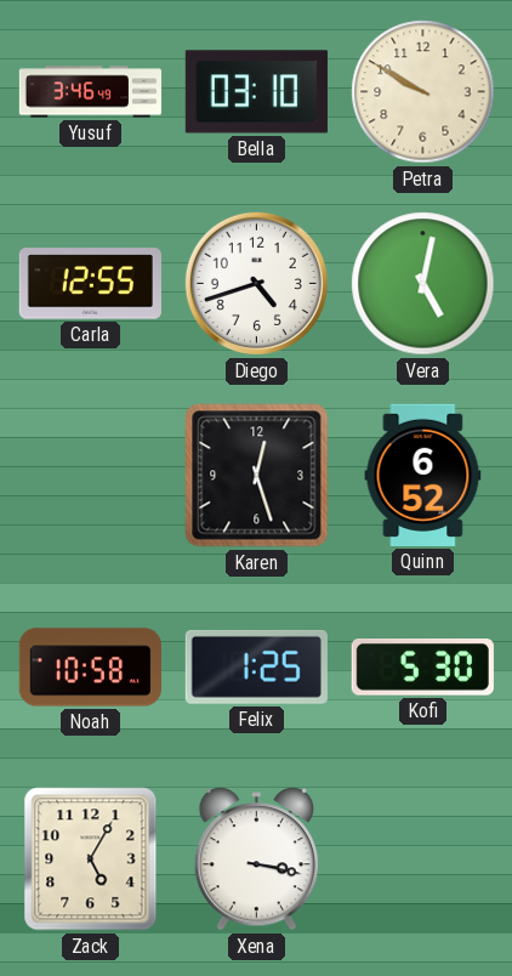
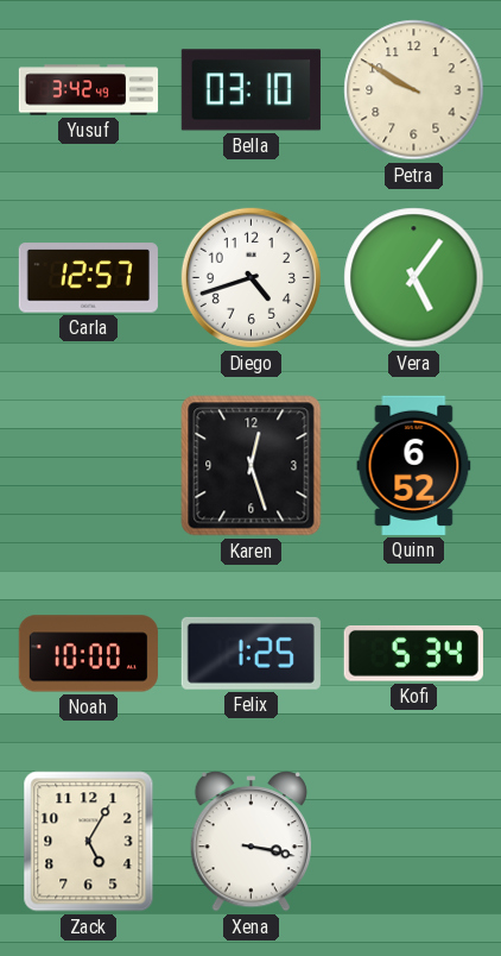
Yusuf: 3:46 -> 3:42
Carla: 12:55 -> 12:57
Vera: 5:02 -> 5:06
Noah: 10:58 -> 10:00
Kofi: 5:30 -> 5:34
